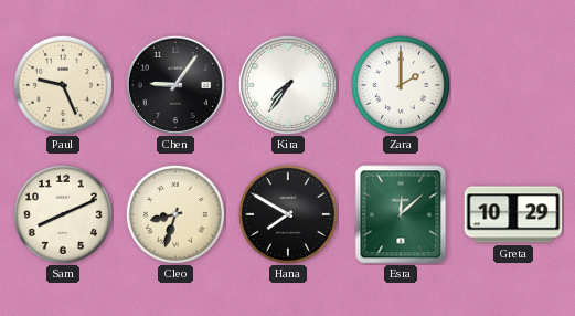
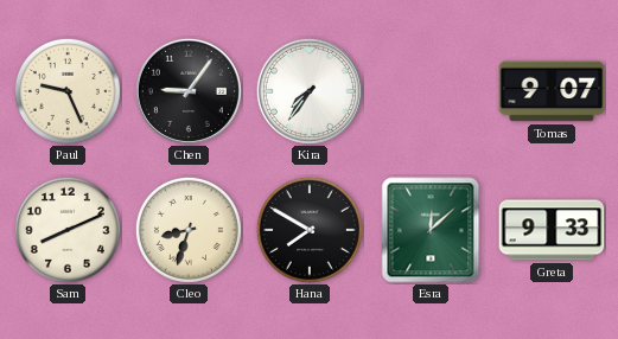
Zara: 2:00 -> none
Tomas: none -> 9:07
Greta: 10:29 -> 9:33
